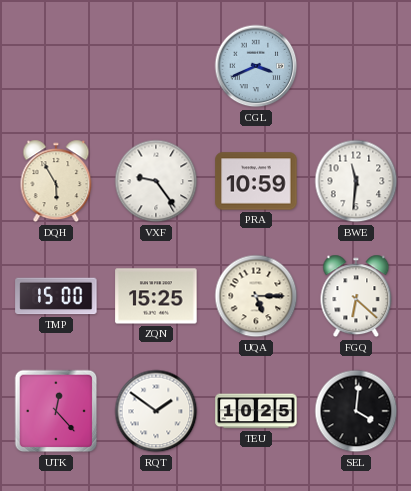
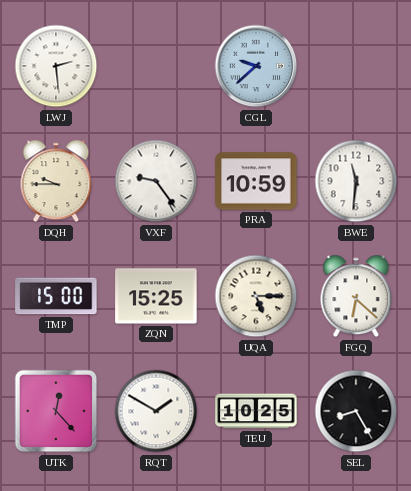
LWJ: none -> 2:29
CGL: 3:41 -> 9:38
DQH: 5:55 -> 9:45
RQT: 1:51 -> 1:50
SEL: 4:01 -> 8:25
